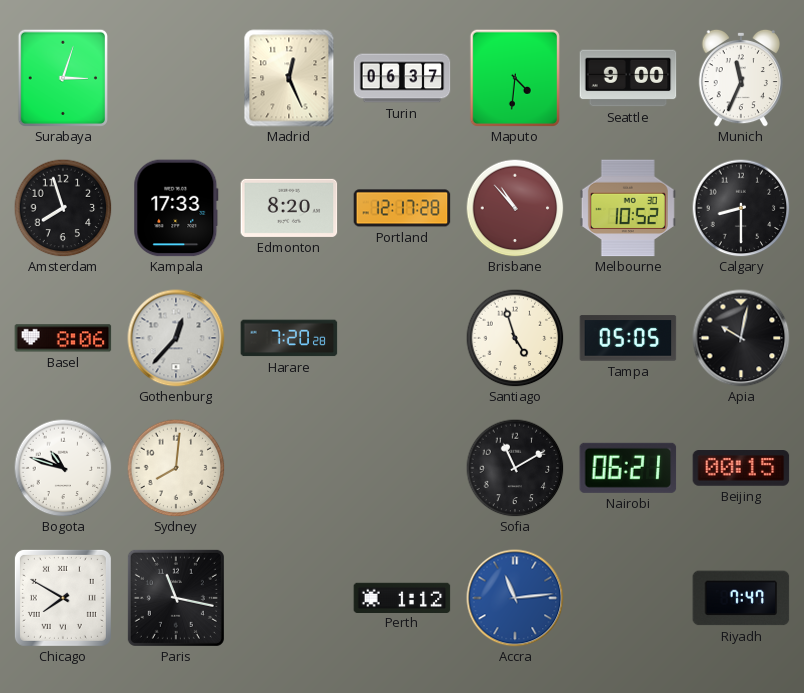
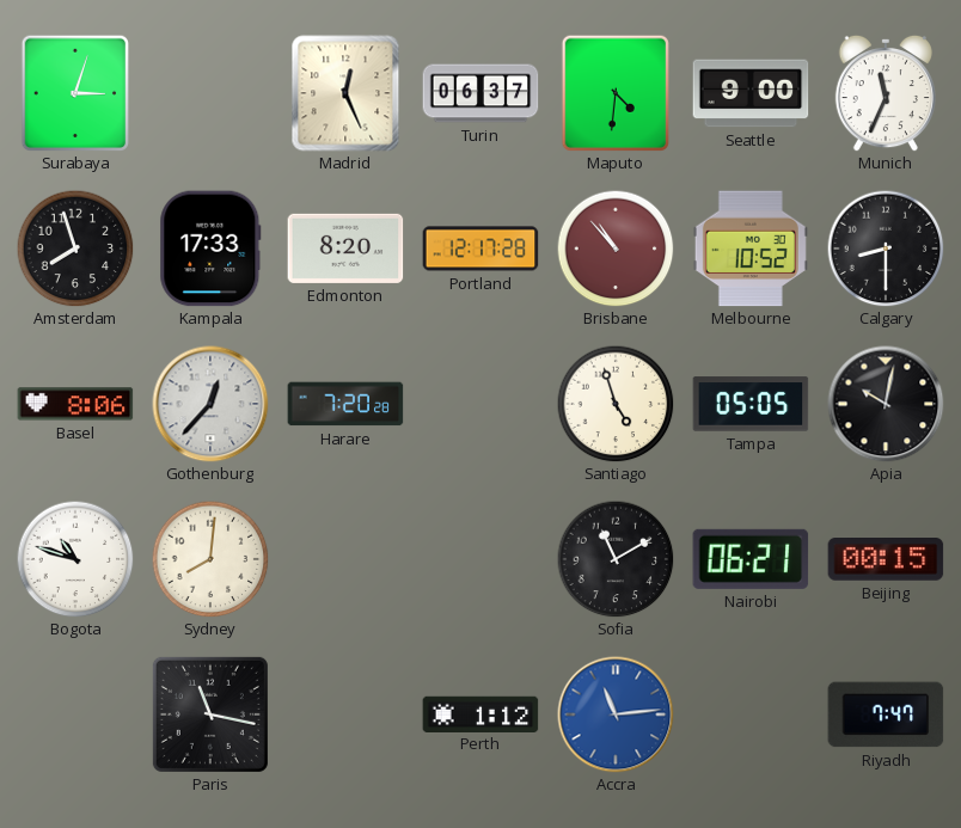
Chicago: 7:50 -> none
